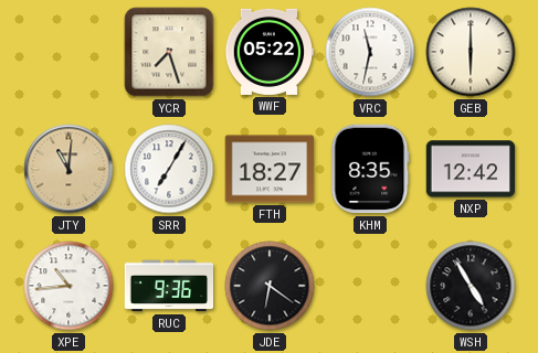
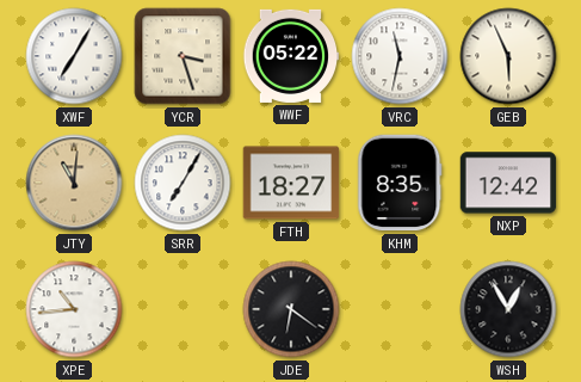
XWF: none -> 7:05
YCR: 7:27 -> 3:27
GEB: 6:00 -> 5:56
RUC: 9:36 -> none
WSH: 4:55 -> 12:55
